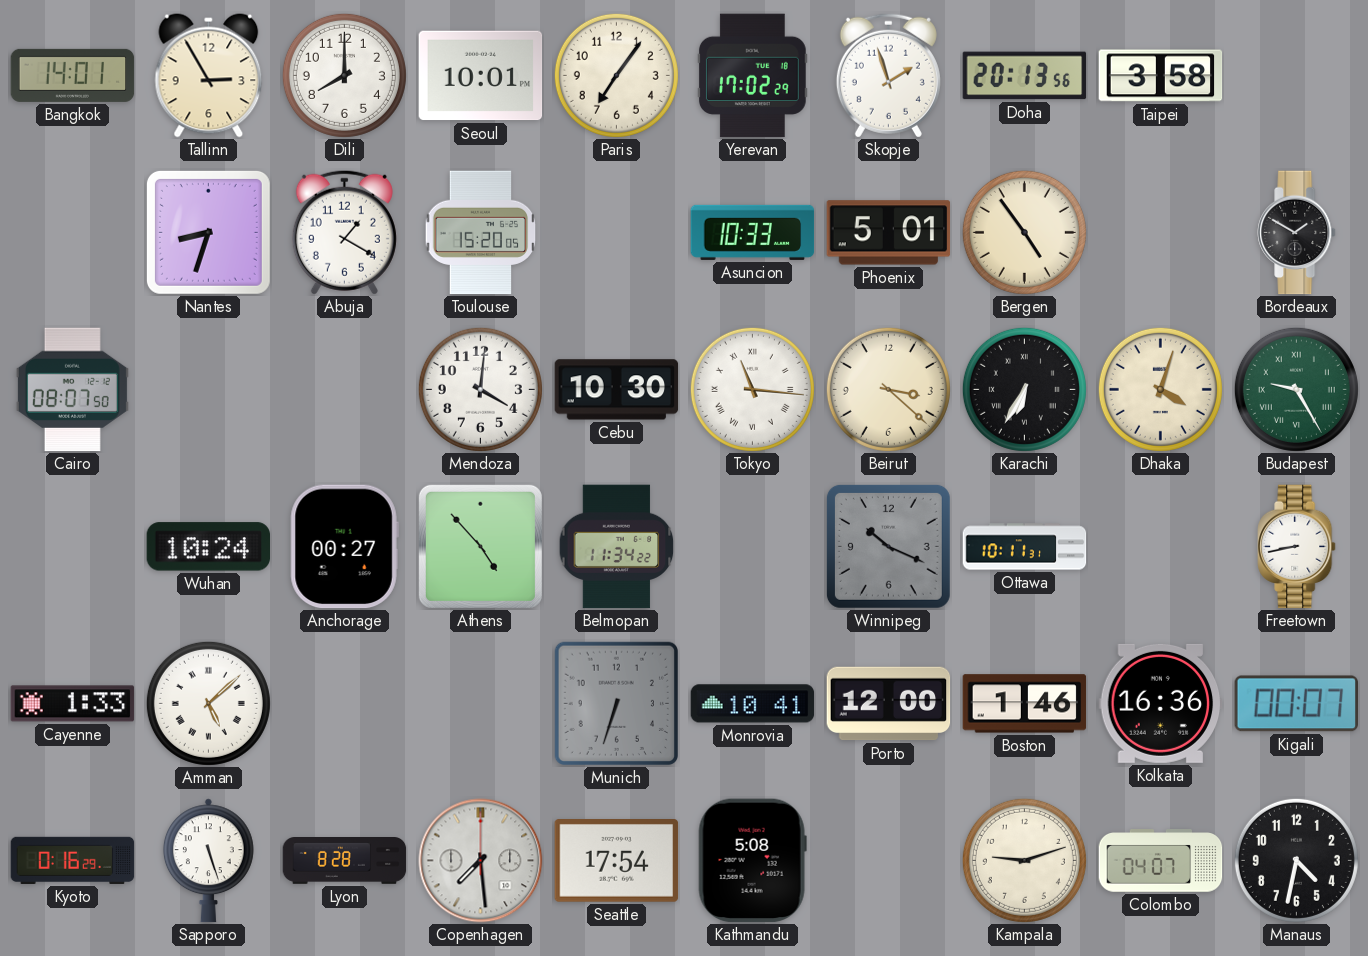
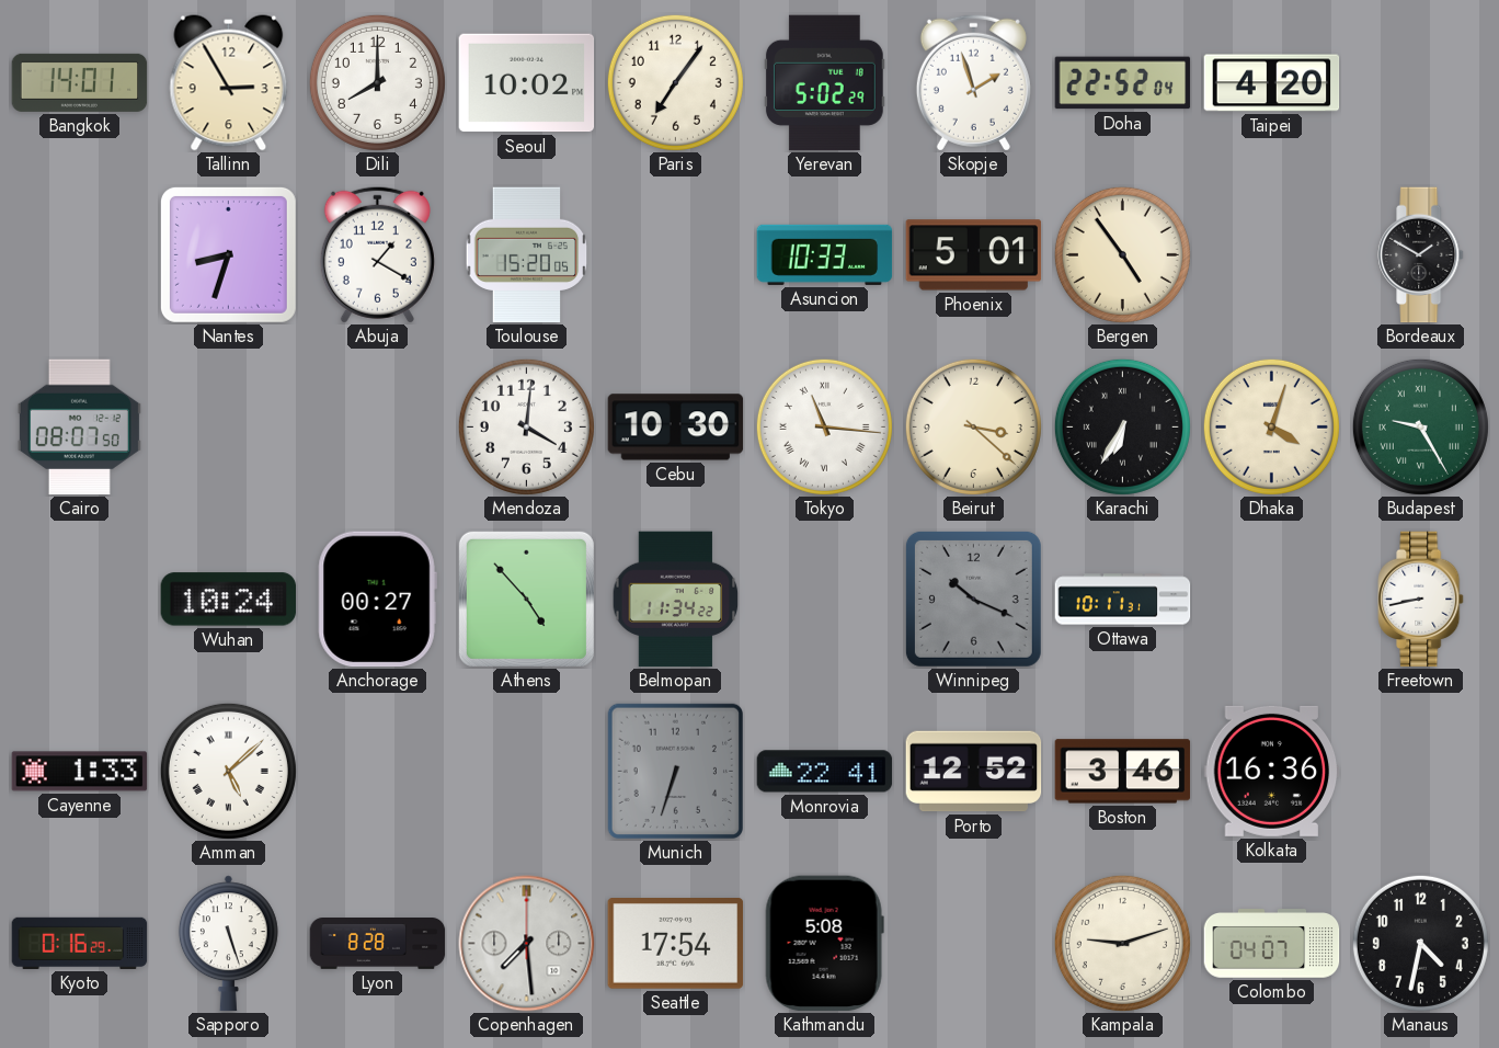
Seoul: 10:01 -> 10:02
Yerevan: 17:02 -> 5:02
Doha: 20:13 -> 22:52
Taipei: 3:58 -> 4:20
Monrovia: 10:41 -> 22:41
Porto: 12:00 -> 12:52
Boston: 1:46 -> 3:46
Kigali: 00:07 -> none
